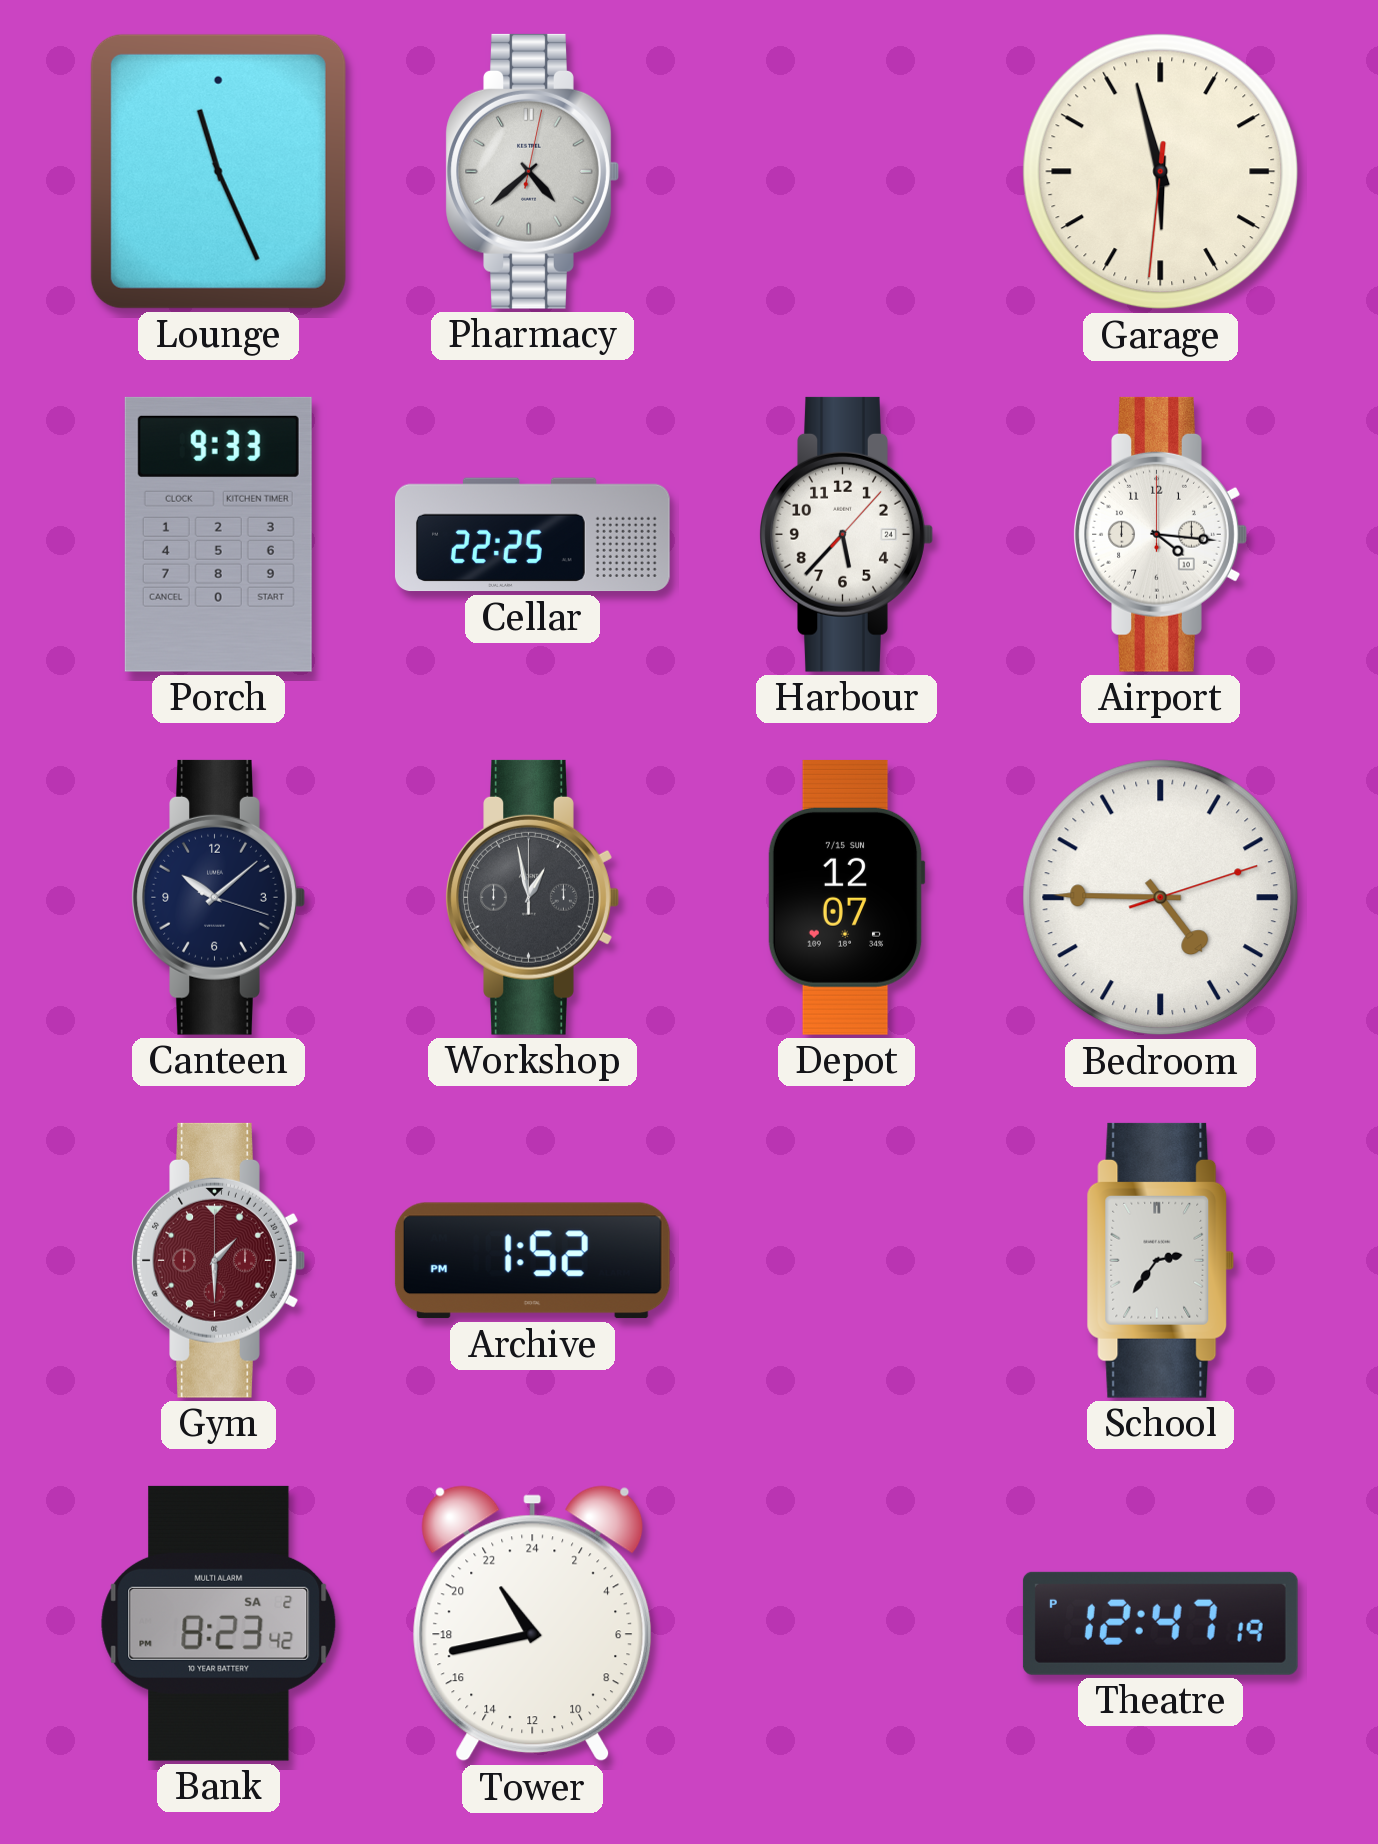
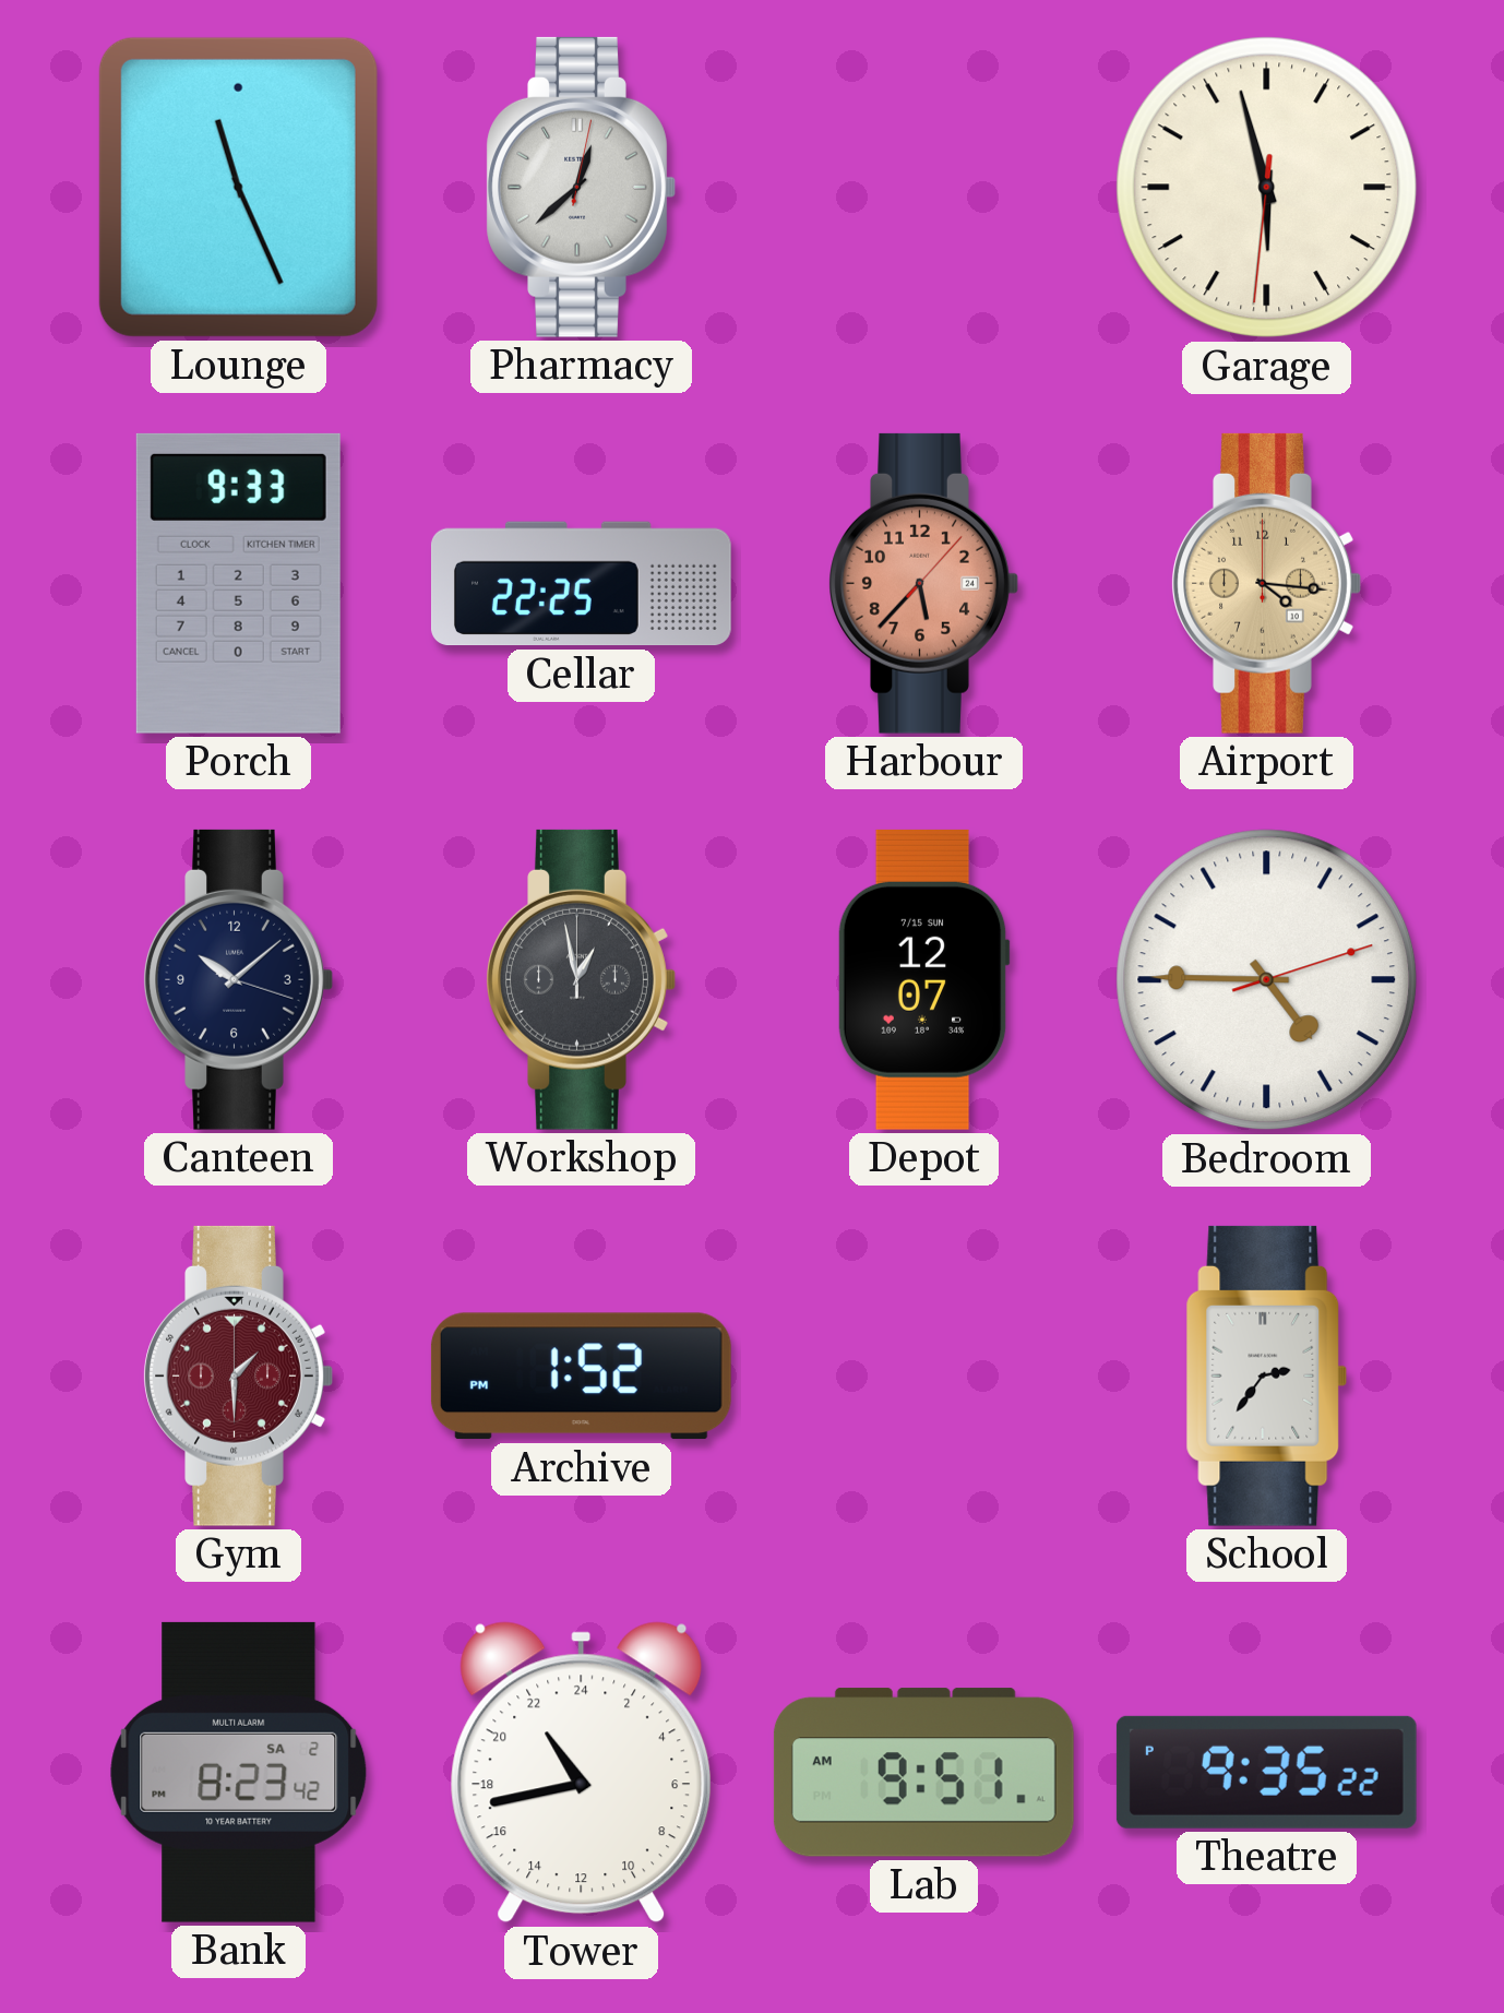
Pharmacy: 4:38 -> 12:38
Harbour dial: white -> salmon
Airport dial: white -> champagne
Lab: none -> 9:51
Theatre: 12:47 -> 9:35
